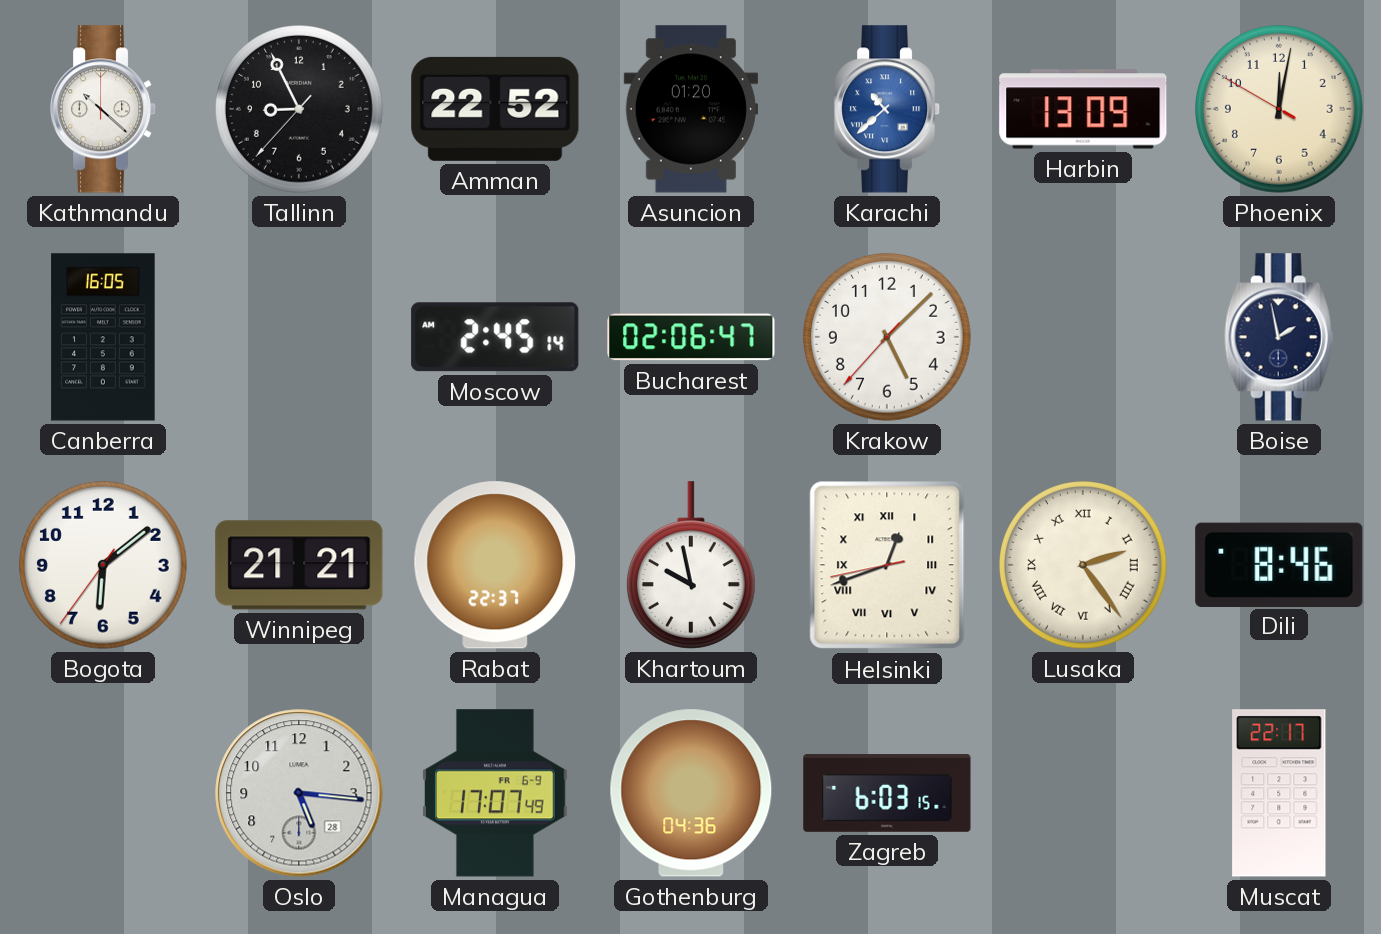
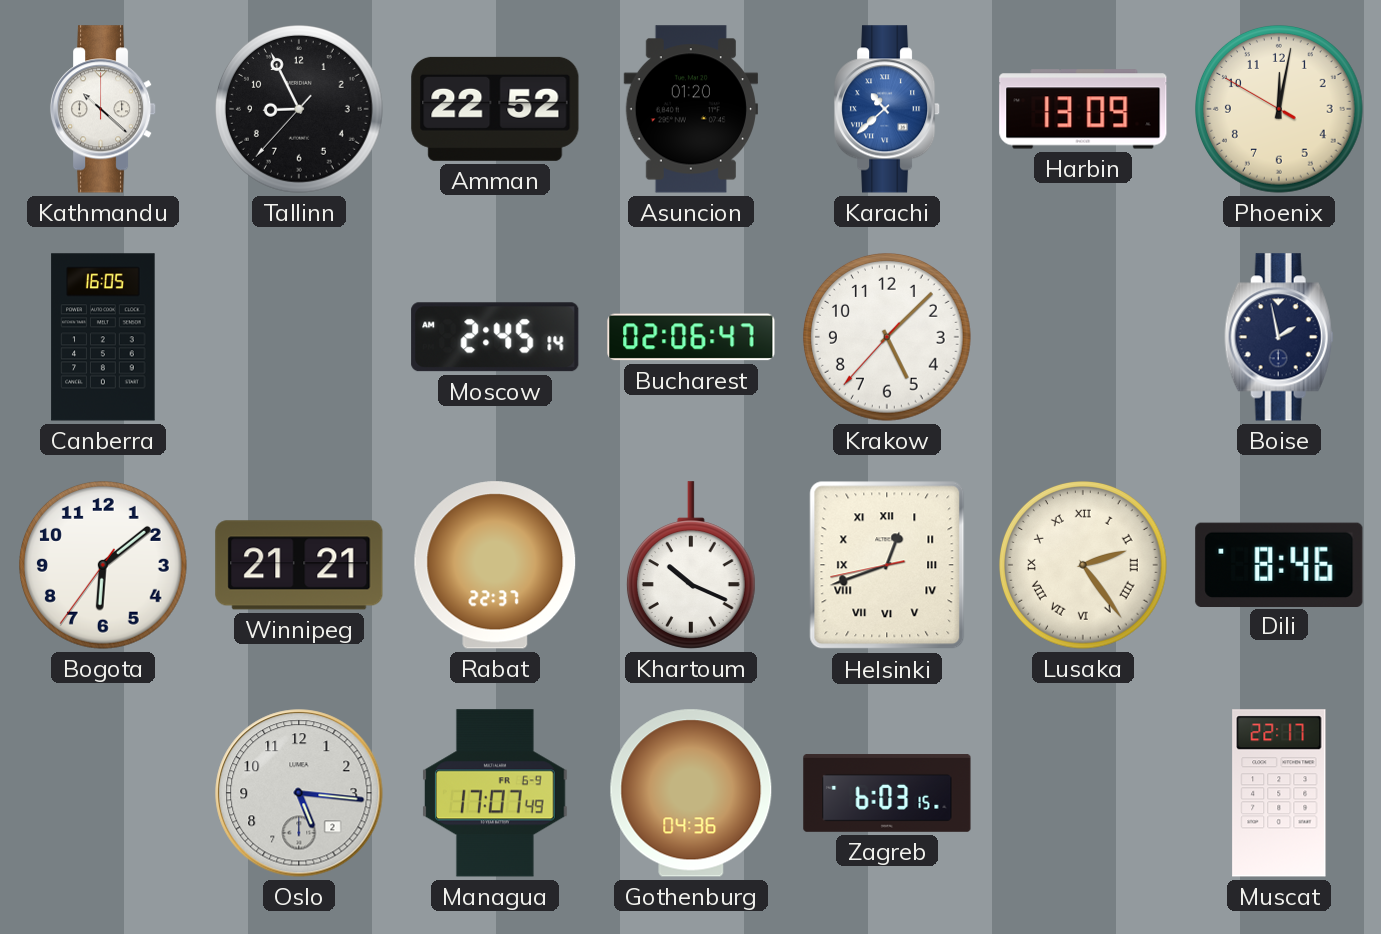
Khartoum: 9:58 -> 10:19
Oslo date: 28 -> 2
